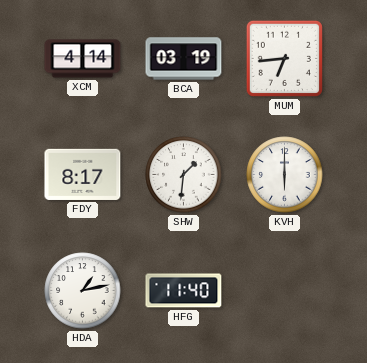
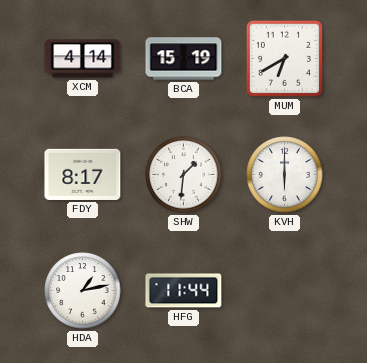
BCA: 03:19 -> 15:19
MUM: 6:44 -> 6:40
HFG: 11:40 -> 11:44
